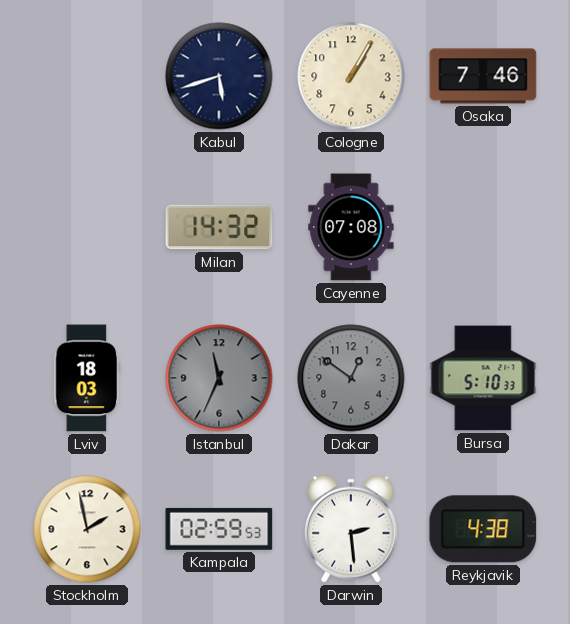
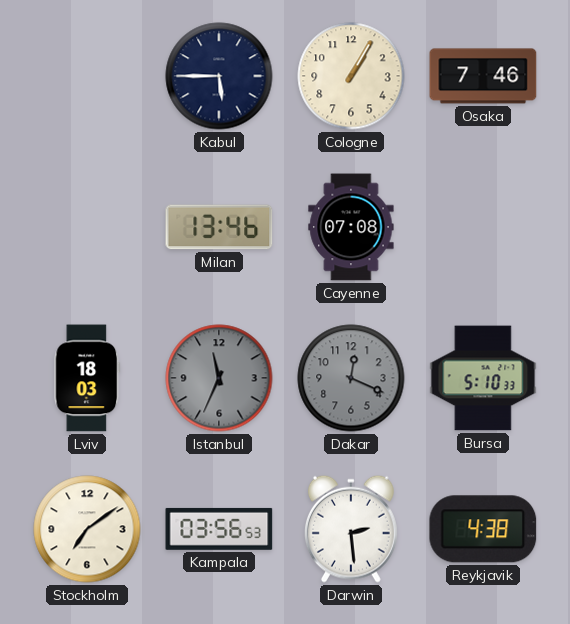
Kabul: 5:42 -> 5:45
Milan: 14:32 -> 13:46
Dakar: 12:51 -> 12:19
Stockholm: 1:58 -> 7:09
Kampala: 02:59 -> 03:56
